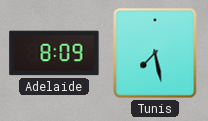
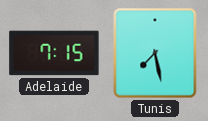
Adelaide: 8:09 -> 7:15
